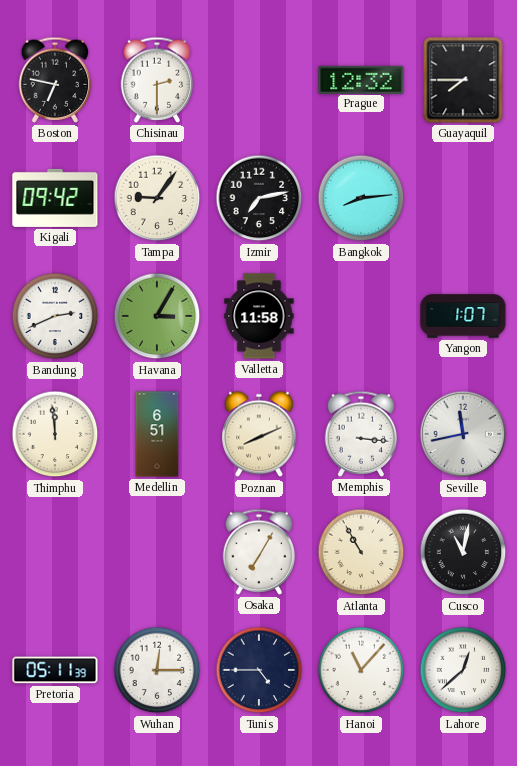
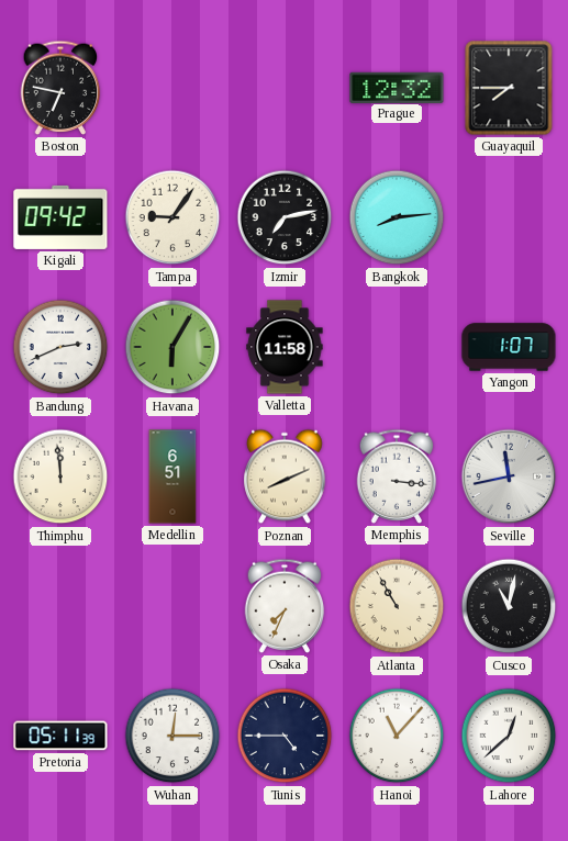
Chisinau: 2:30 -> none
Havana: 3:05 -> 6:05
Osaka: 7:05 -> 7:34
